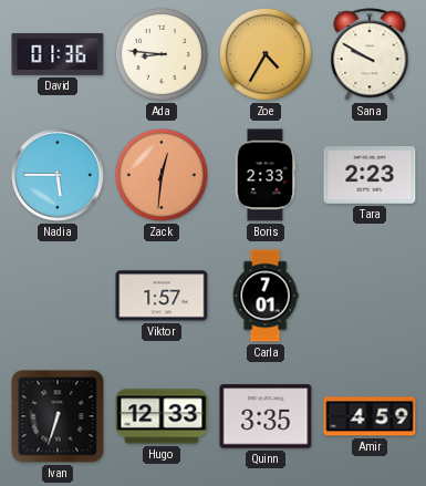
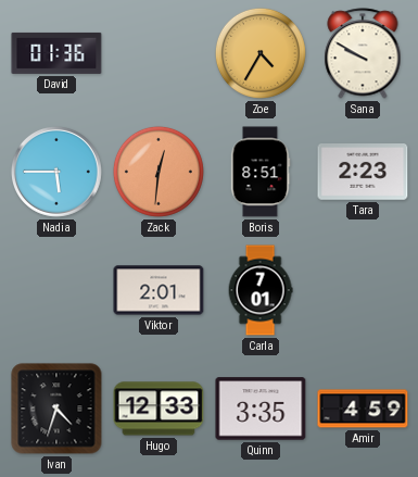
Ada: 8:46 -> none
Boris: 2:33 -> 8:51
Viktor: 1:57 -> 2:01
Ivan: 6:33 -> 4:33
